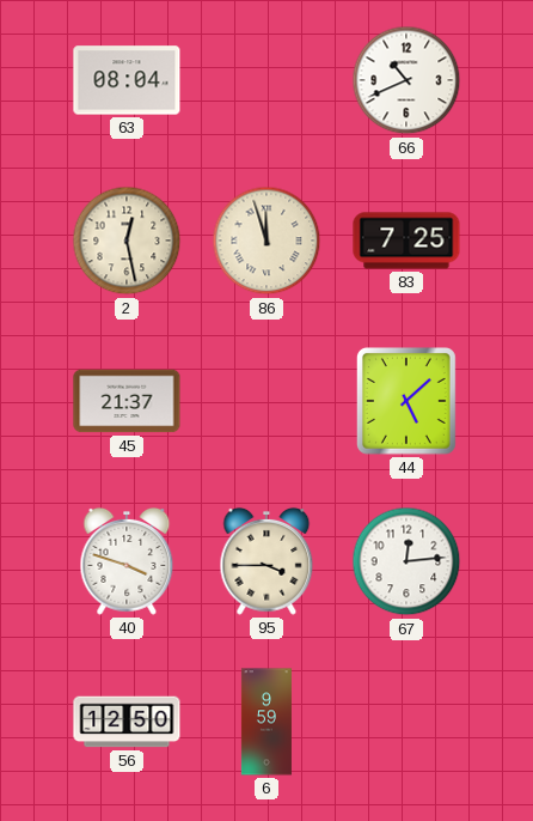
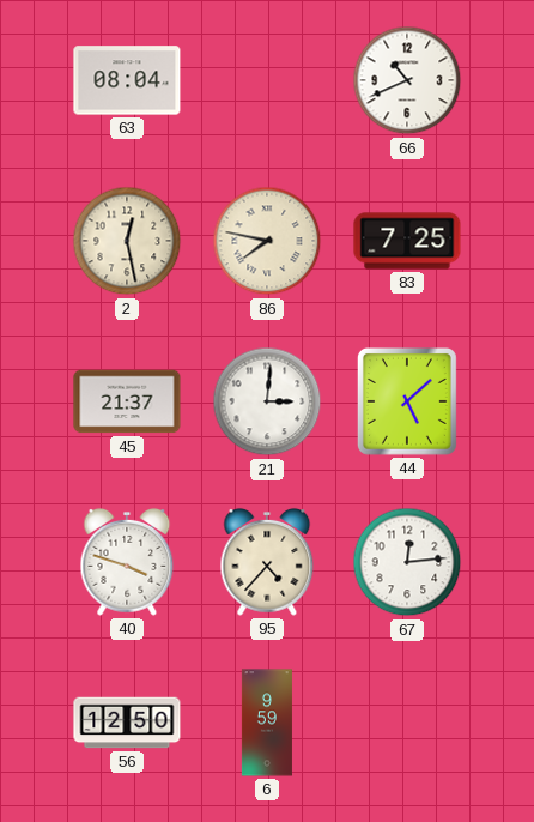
86: 11:57 -> 7:47
21: none -> 3:01
95: 3:45 -> 4:37
